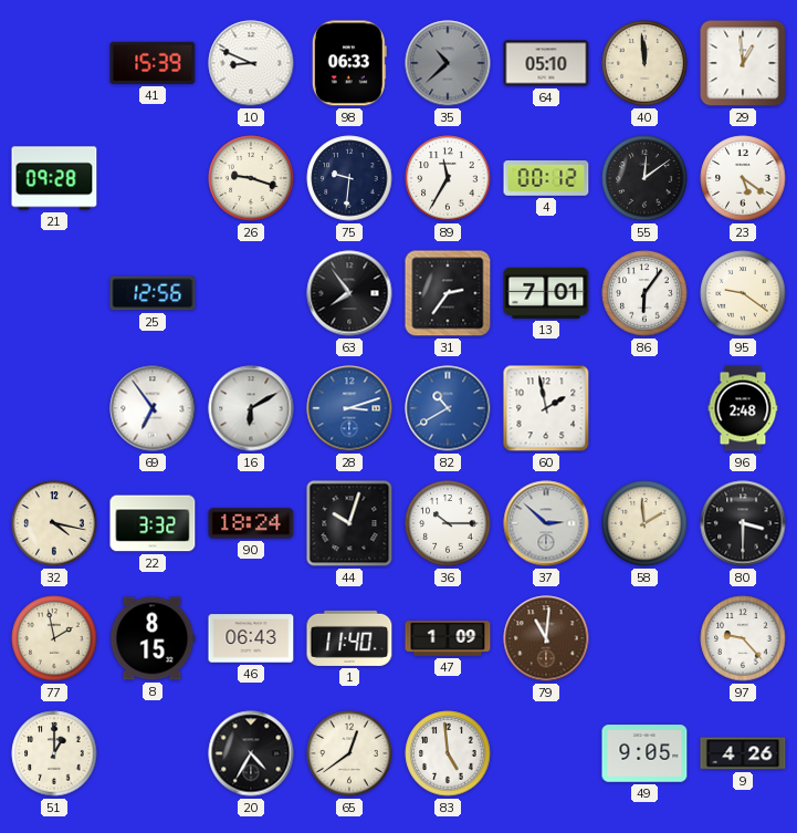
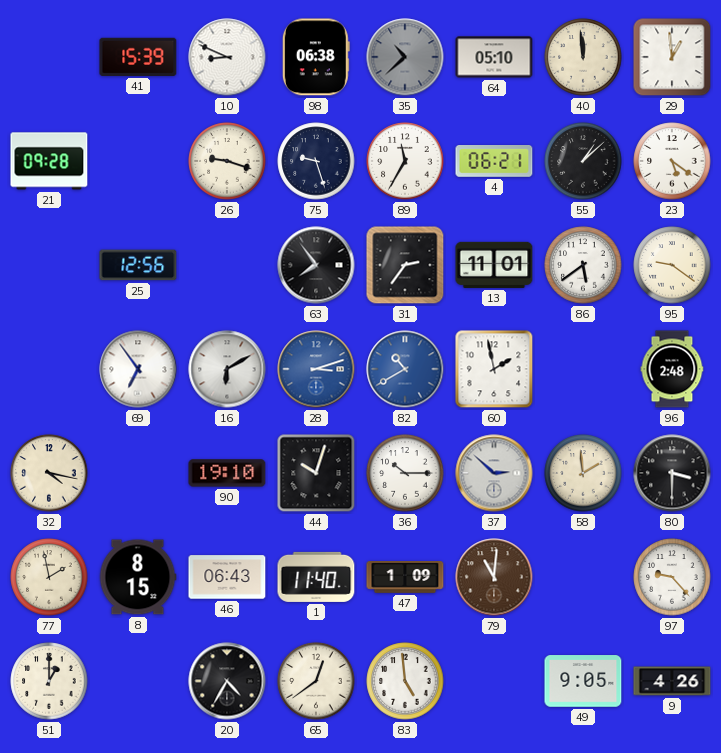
98: 06:33 -> 06:38
75: 9:31 -> 9:27
4: 00:12 -> 06:21
55: 12:09 -> 1:08
13: 7:01 -> 11:01
86: 6:06 -> 5:39
22: 3:32 -> none
90: 18:24 -> 19:10
